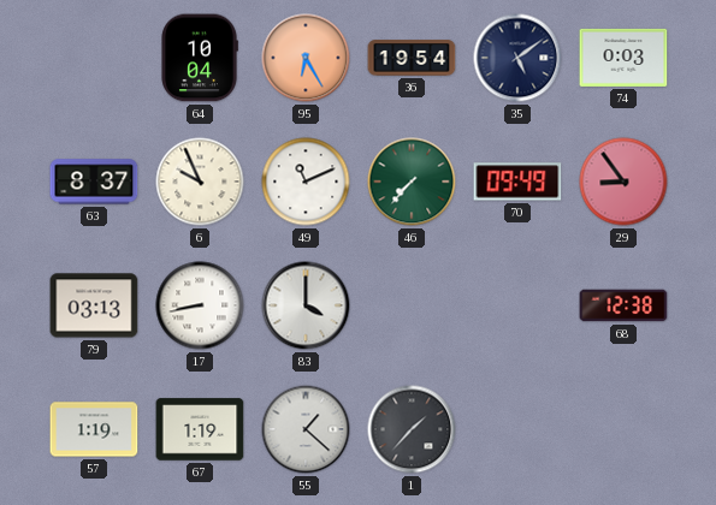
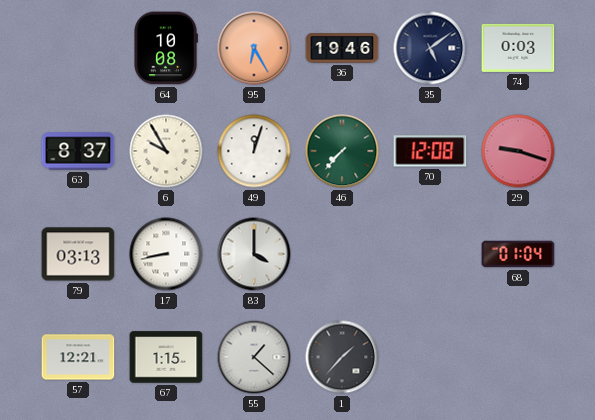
64: 10:04 -> 10:08
36: 19:54 -> 19:46
6: 9:56 -> 9:55
49: 11:11 -> 12:03
70: 09:49 -> 12:08
29: 8:54 -> 9:18
68: 12:38 -> 01:04
57: 1:19 -> 12:21
67: 1:19 -> 1:15
